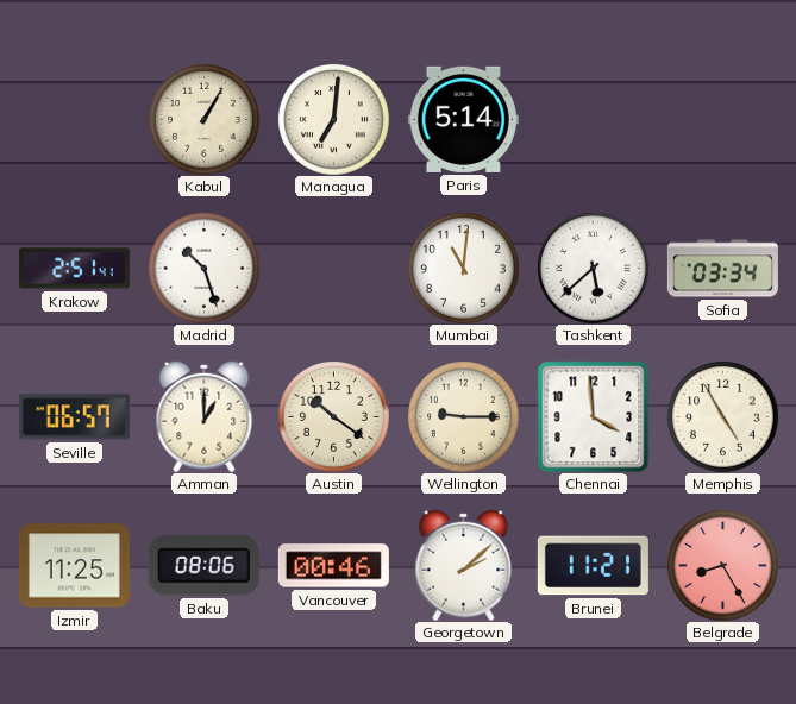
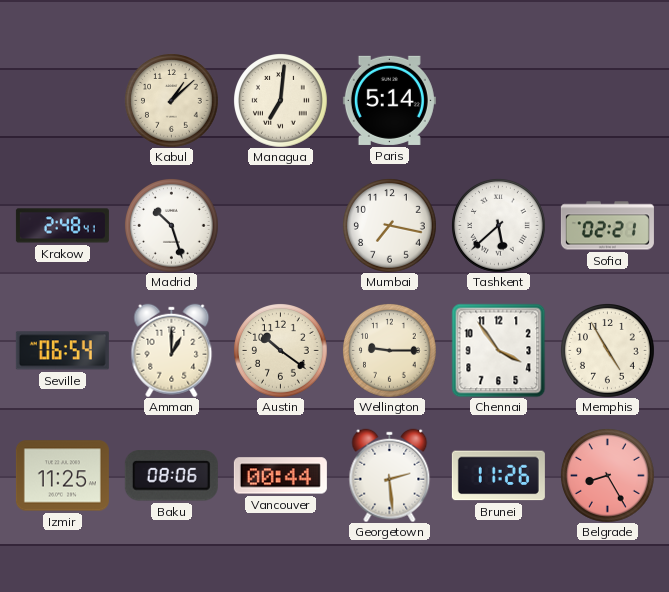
Kabul: 1:05 -> 1:08
Krakow: 2:51 -> 2:48
Mumbai: 11:01 -> 7:17
Sofia: 03:34 -> 02:21
Seville: 06:57 -> 06:54
Chennai: 3:59 -> 3:54
Vancouver: 00:46 -> 00:44
Georgetown: 2:08 -> 2:29
Brunei: 11:21 -> 11:26
